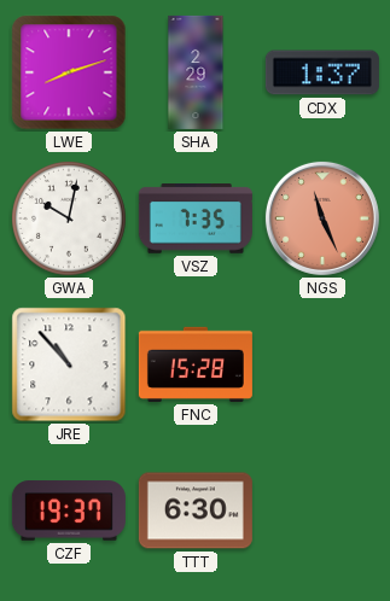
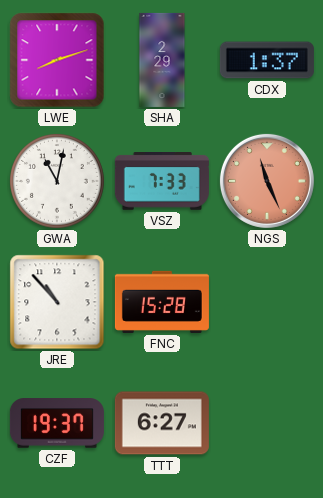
GWA: 10:02 -> 11:02
VSZ: 7:35 -> 7:33
TTT: 6:30 -> 6:27
